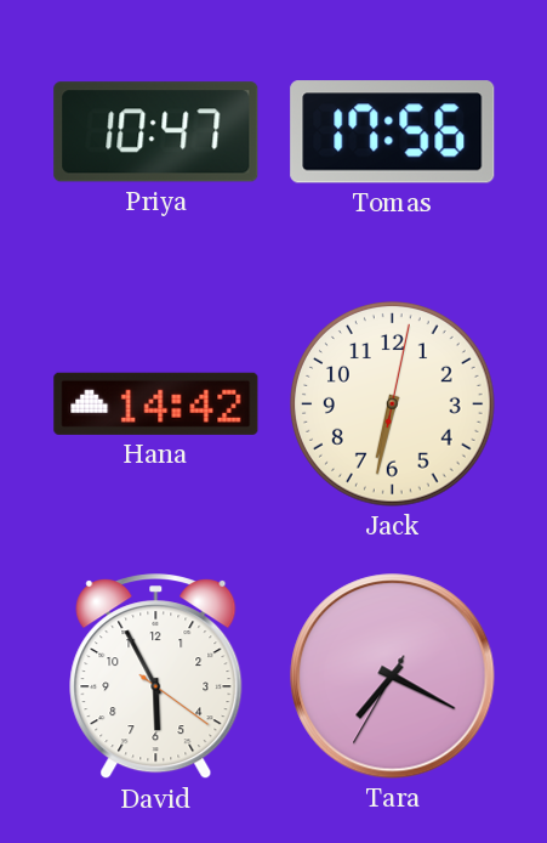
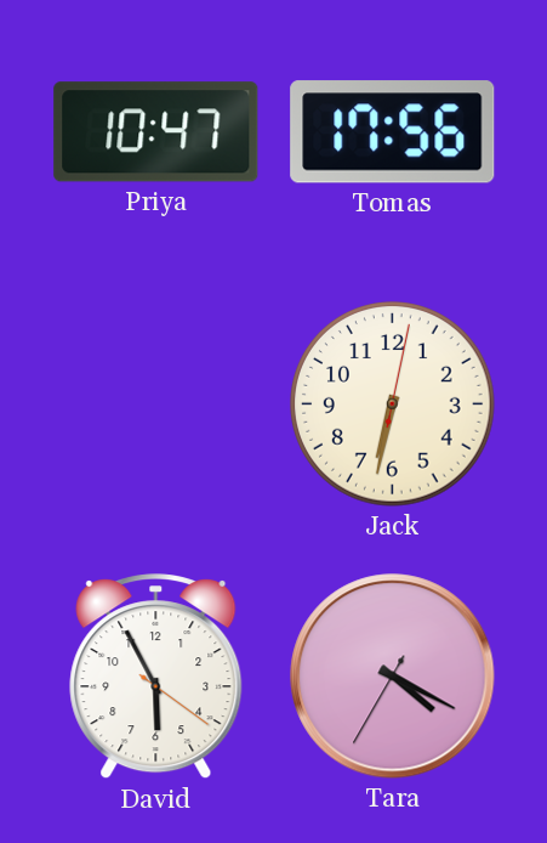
Hana: 14:42 -> none
Tara: 7:19 -> 4:19
